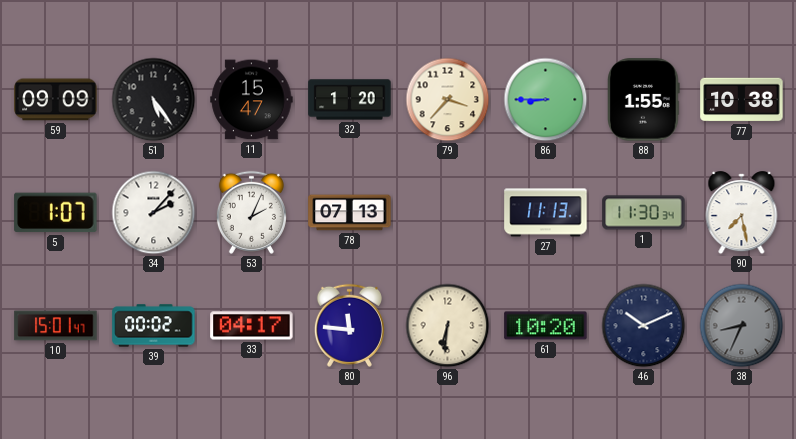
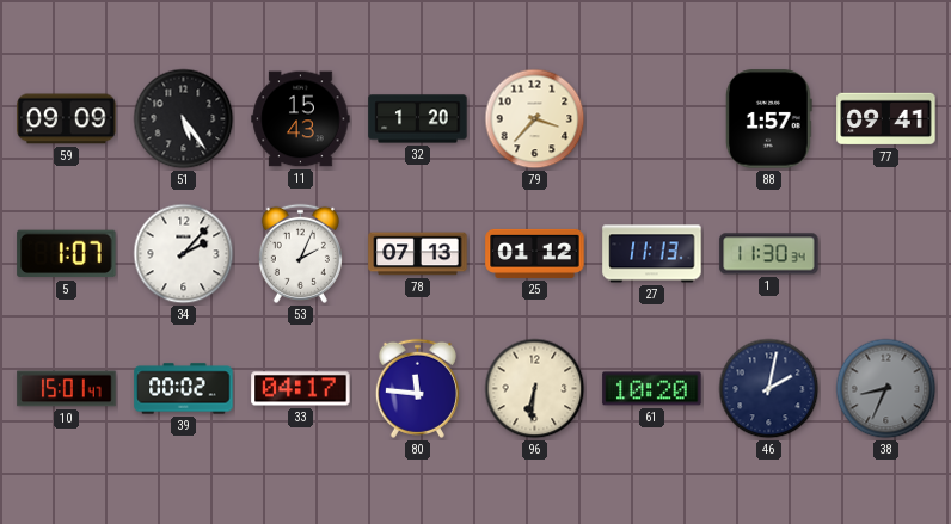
11: 15:47 -> 15:43
86: 8:45 -> none
88: 1:55 -> 1:57
77: 10:38 -> 09:41
25: none -> 01:12
90: 7:28 -> none
46: 10:11 -> 2:02
